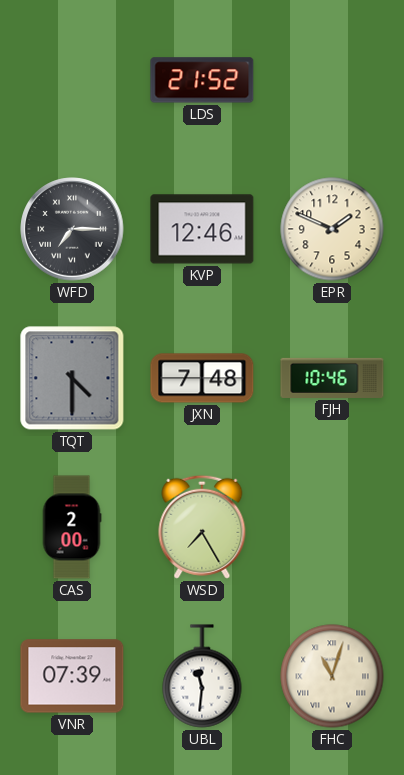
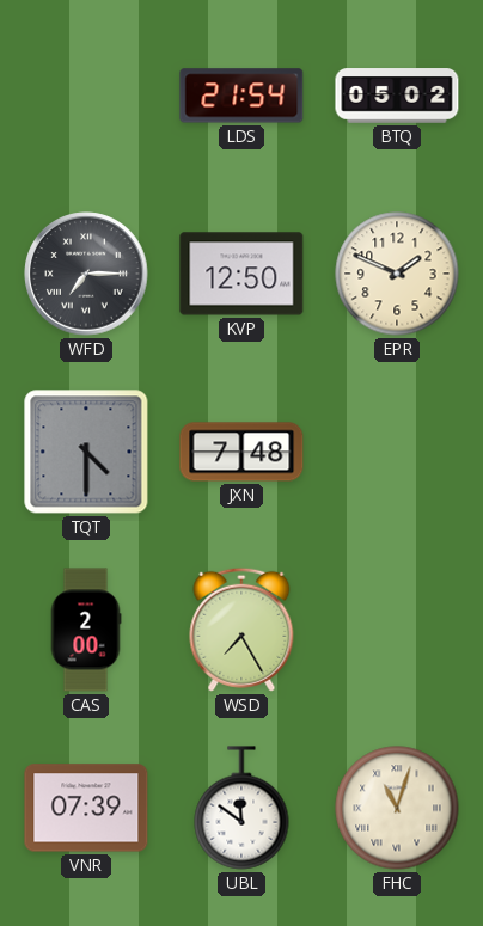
LDS: 21:52 -> 21:54
BTQ: none -> 05:02
KVP: 12:46 -> 12:50
FJH: 10:46 -> none
UBL: 11:31 -> 11:51
